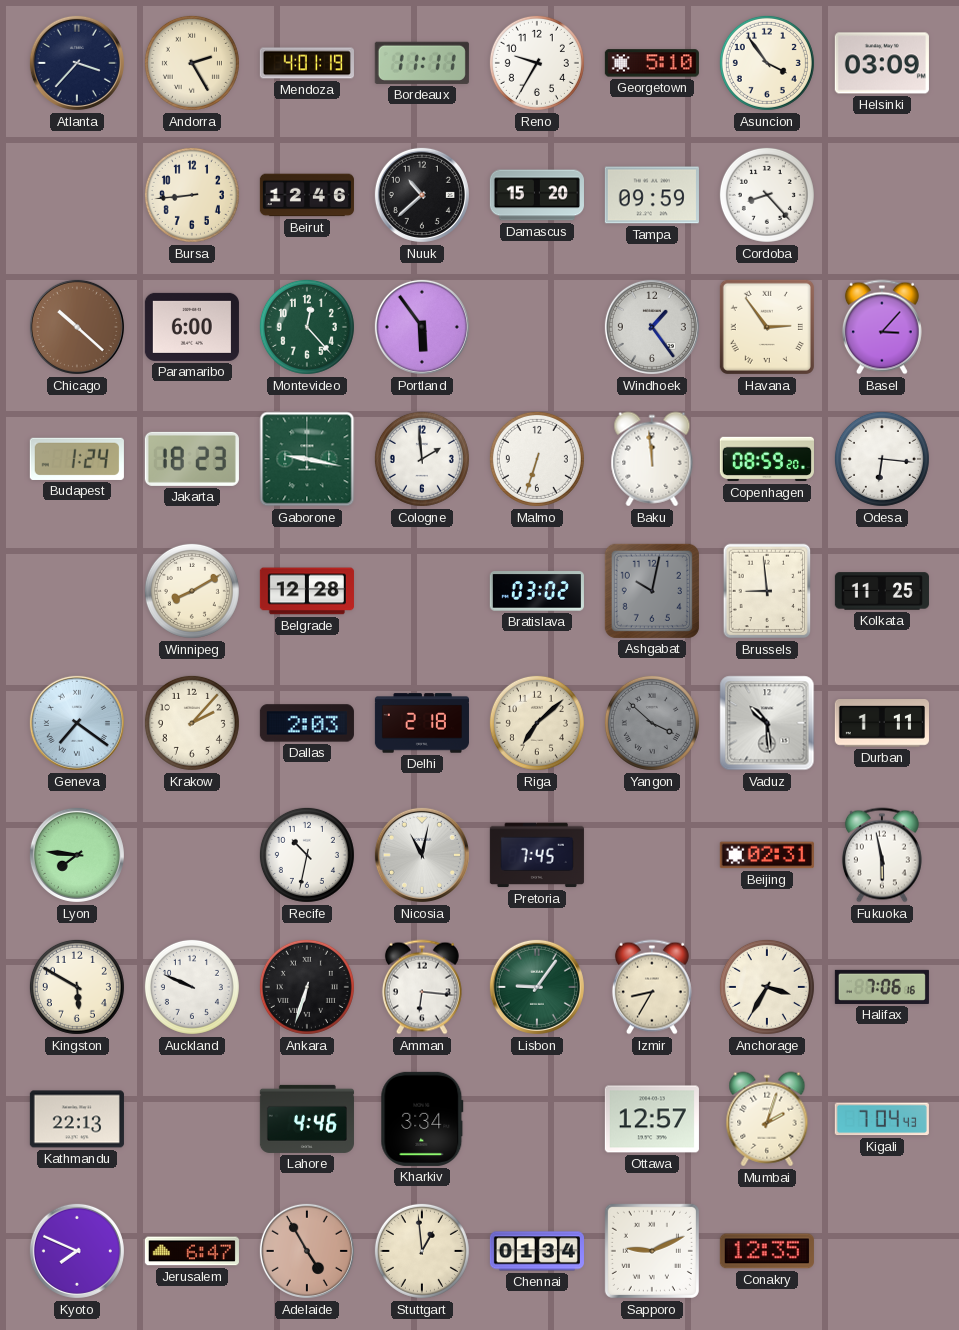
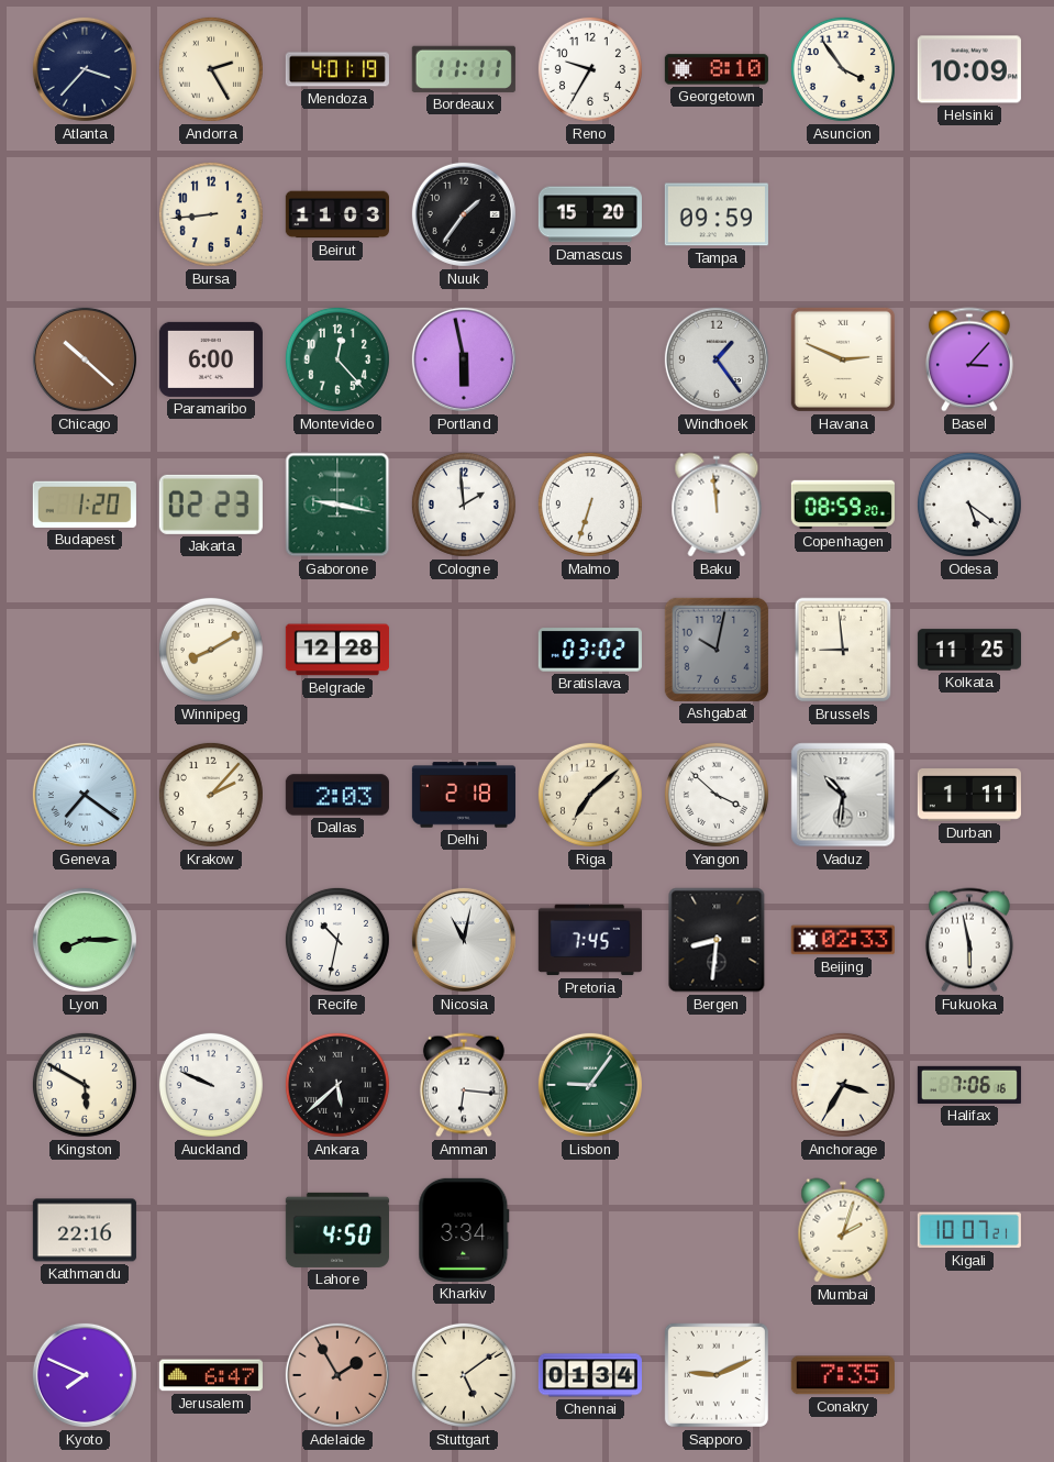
Georgetown: 5:10 -> 8:10
Helsinki: 03:09 -> 10:09
Beirut: 12:46 -> 11:03
Nuuk: 10:38 -> 1:36
Cordoba: 8:23 -> none
Portland: 5:54 -> 5:58
Havana: 2:54 -> 2:49
Budapest: 1:24 -> 1:20
Jakarta: 18:23 -> 02:23
Odesa: 6:16 -> 5:21
Yangon dial: grey -> white
Vaduz: 10:29 -> 10:31
Lyon: 7:46 -> 8:15
Bergen: none -> 8:31
Beijing: 02:31 -> 02:33
Ankara: 6:33 -> 5:38
Izmir: 8:35 -> none
Kathmandu: 22:13 -> 22:16
Lahore: 4:46 -> 4:50
Ottawa: 12:57 -> none
Kigali: 7:04 -> 10:07
Adelaide: 4:55 -> 1:55
Stuttgart: 12:59 -> 5:09
Conakry: 12:35 -> 7:35
